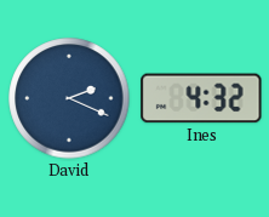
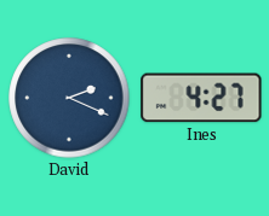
Ines: 4:32 -> 4:27
